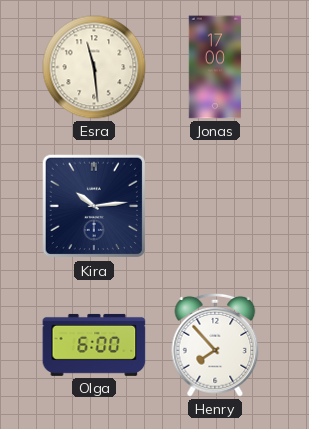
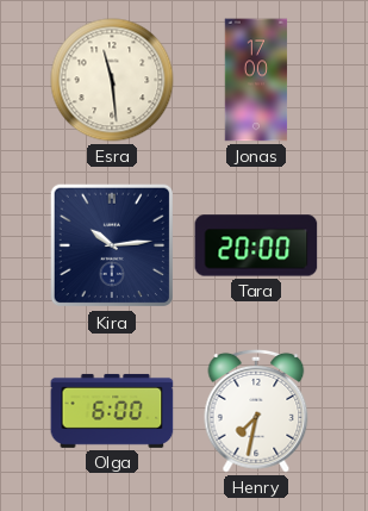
Tara: none -> 20:00
Henry: 7:53 -> 7:32
